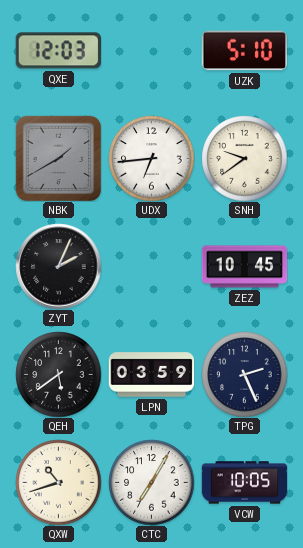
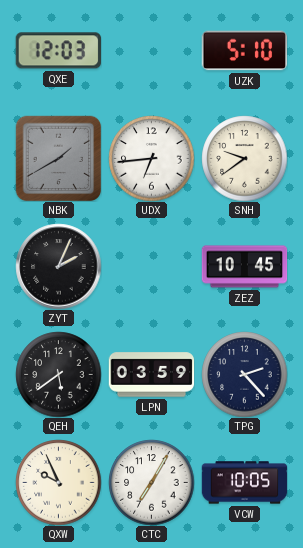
TPG: 2:26 -> 2:23
QXW: 10:42 -> 9:56
